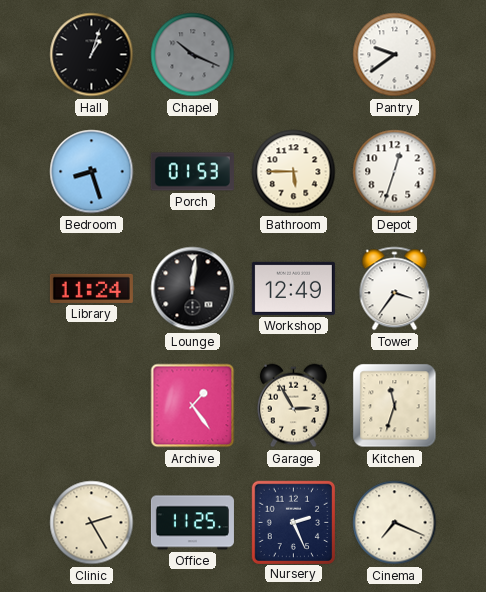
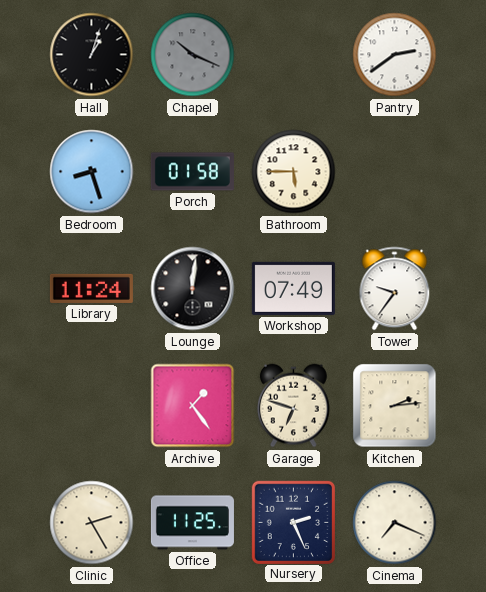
Pantry: 9:39 -> 2:39
Porch: 01:53 -> 01:58
Depot: 12:33 -> none
Workshop: 12:49 -> 07:49
Tower: 3:36 -> 9:36
Garage: 2:55 -> 6:48
Kitchen: 11:33 -> 2:14
